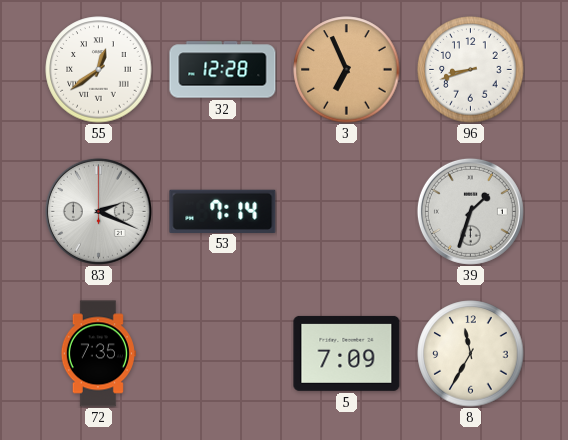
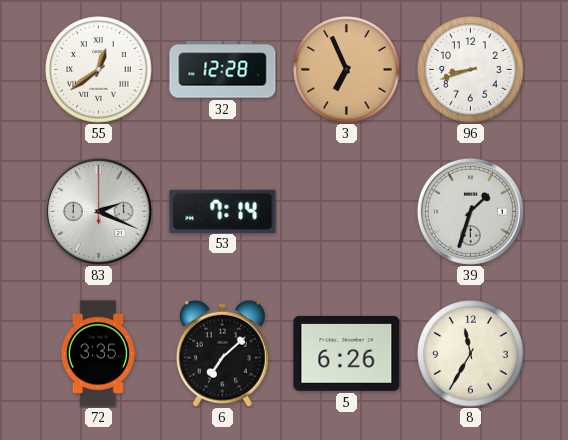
72: 7:35 -> 3:35
6: none -> 7:08
5: 7:09 -> 6:26
